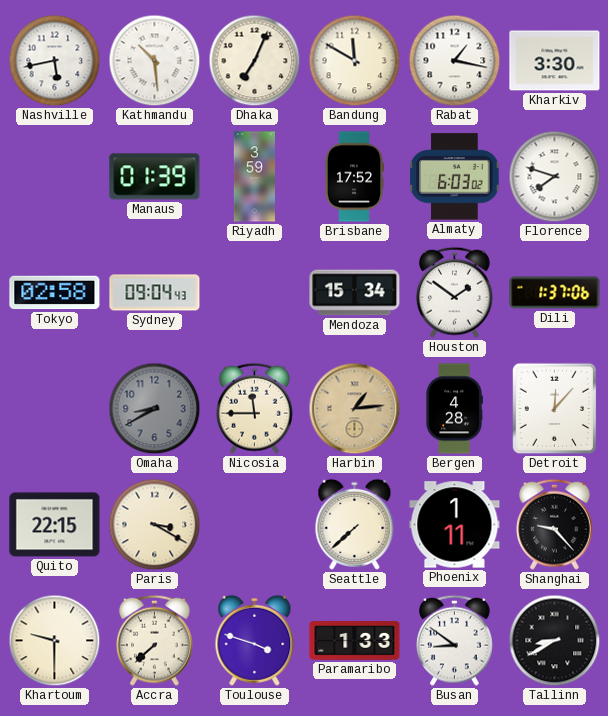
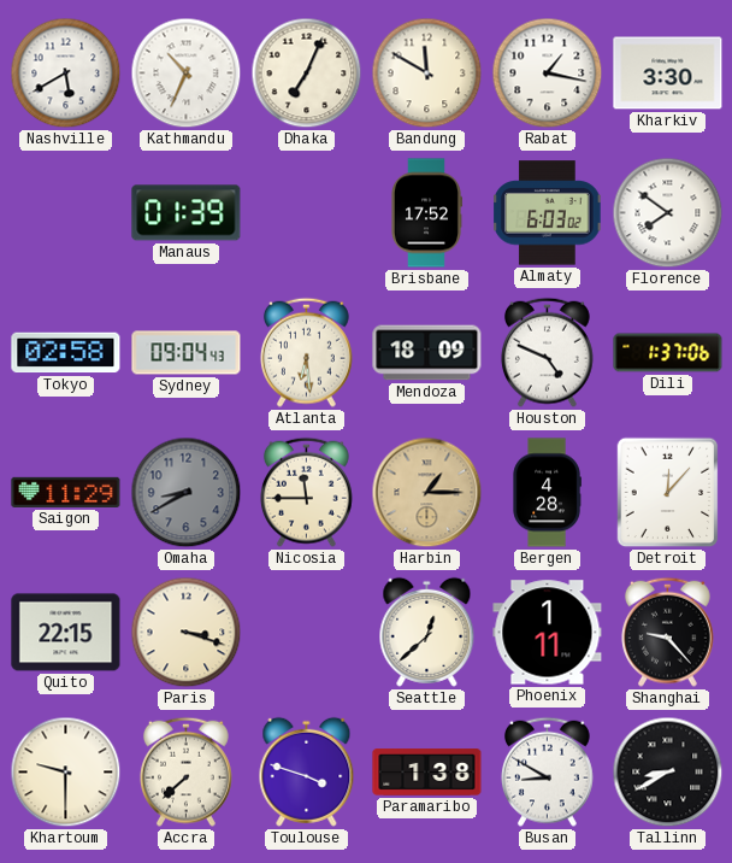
Nashville: 5:43 -> 5:40
Kathmandu: 10:29 -> 10:34
Riyadh: 3:59 -> none
Florence: 7:48 -> 7:51
Atlanta: none -> 6:29
Mendoza: 15:34 -> 18:09
Houston: 1:51 -> 4:49
Saigon: none -> 11:29
Harbin: 1:14 -> 1:15
Paris: 3:20 -> 3:18
Seattle: 7:38 -> 12:38
Paramaribo: 1:33 -> 1:38
Busan: 8:51 -> 8:50
